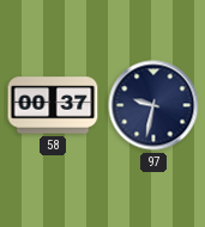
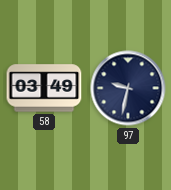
58: 00:37 -> 03:49
